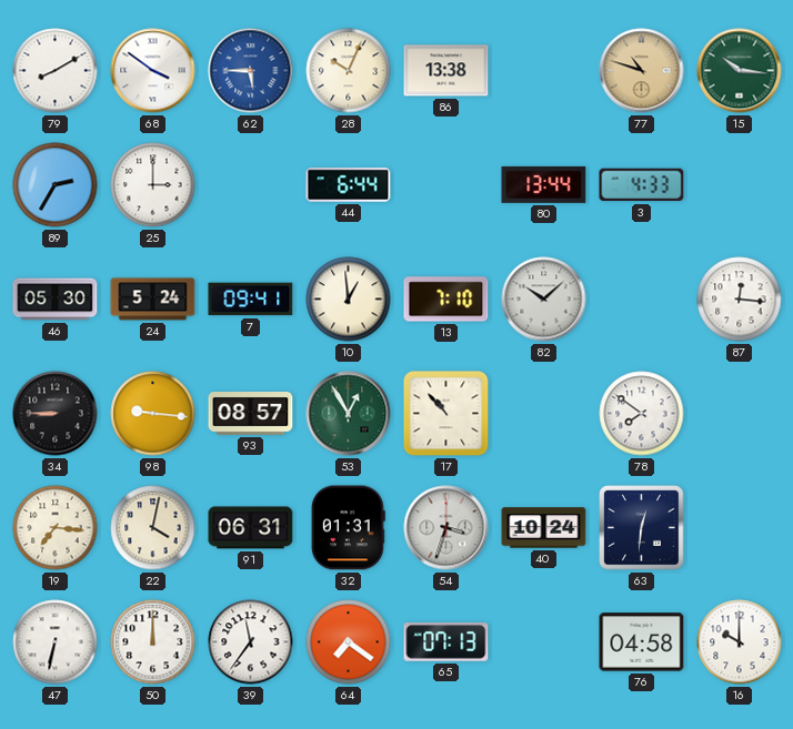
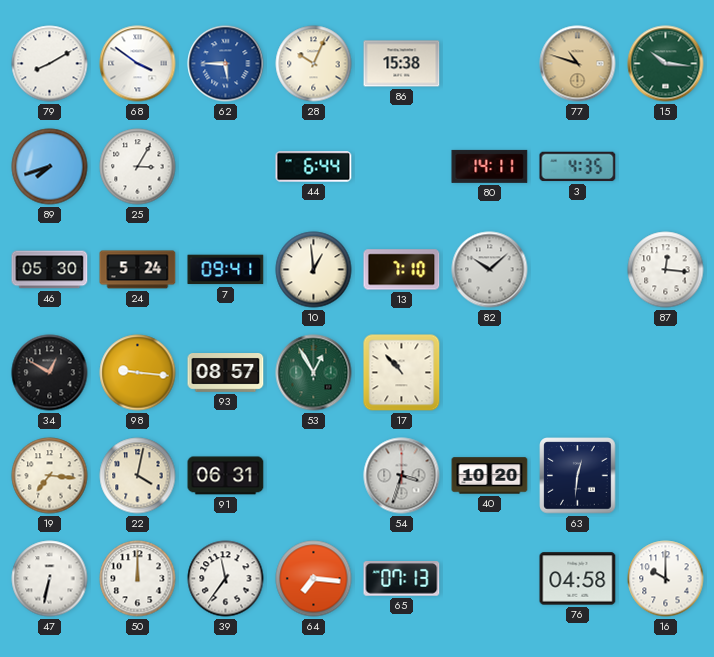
86: 13:38 -> 15:38
89: 2:35 -> 7:42
25: 3:00 -> 3:05
80: 13:44 -> 14:11
3: 4:33 -> 4:35
34: 8:45 -> 12:50
78: 7:51 -> none
32: 01:31 -> none
40: 10:24 -> 10:20
64: 7:21 -> 7:16
